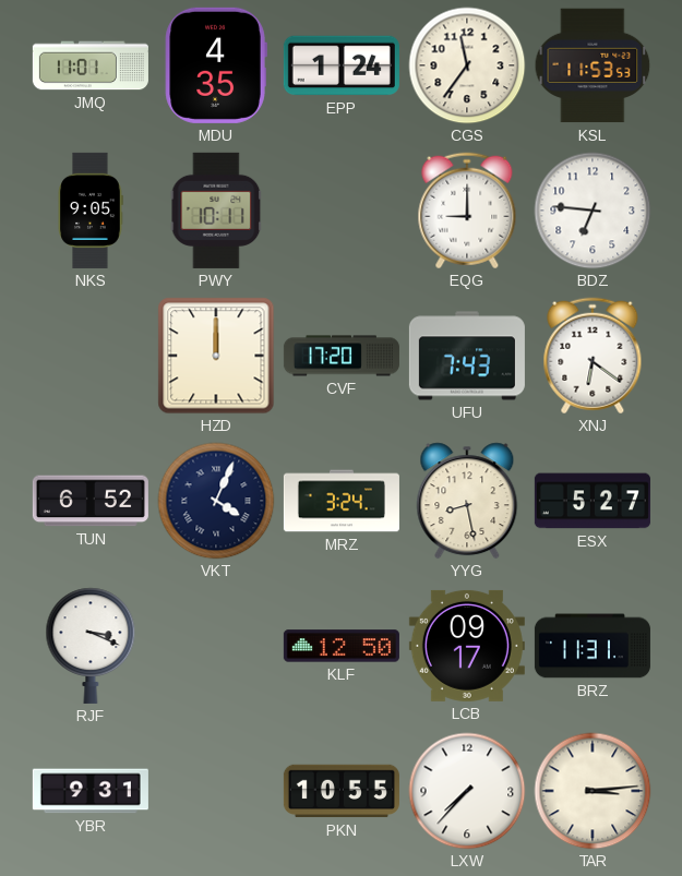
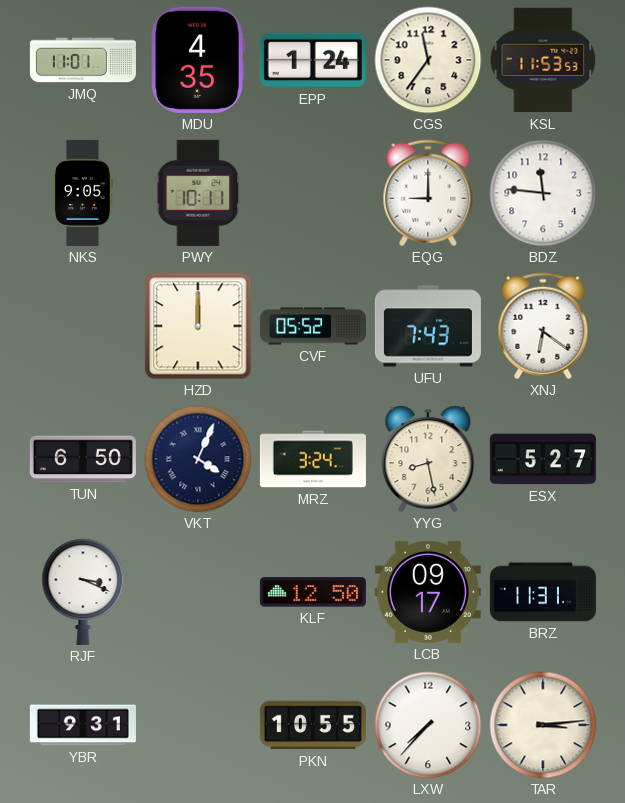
BDZ: 6:46 -> 11:46
CVF: 17:20 -> 05:52
TUN: 6:52 -> 6:50
